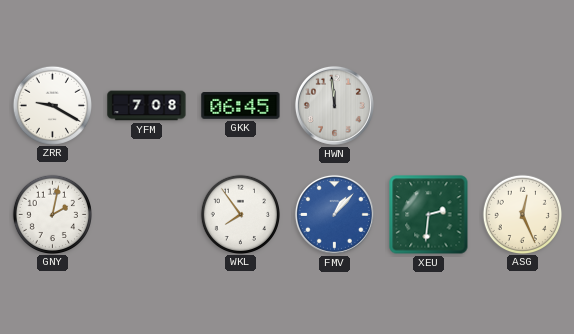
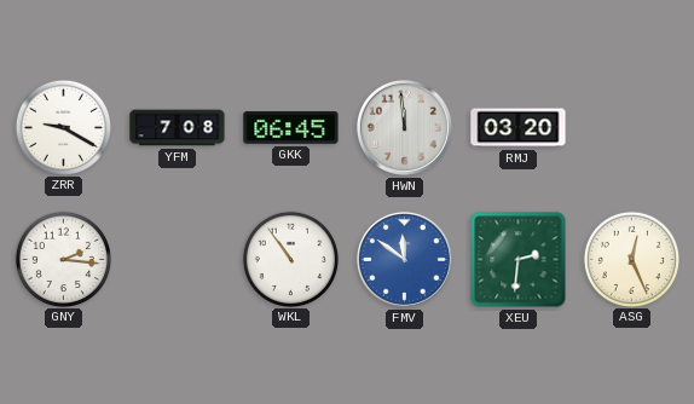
RMJ: none -> 03:20
GNY: 2:02 -> 2:16
WKL: 7:54 -> 10:54
FMV: 1:07 -> 11:51
